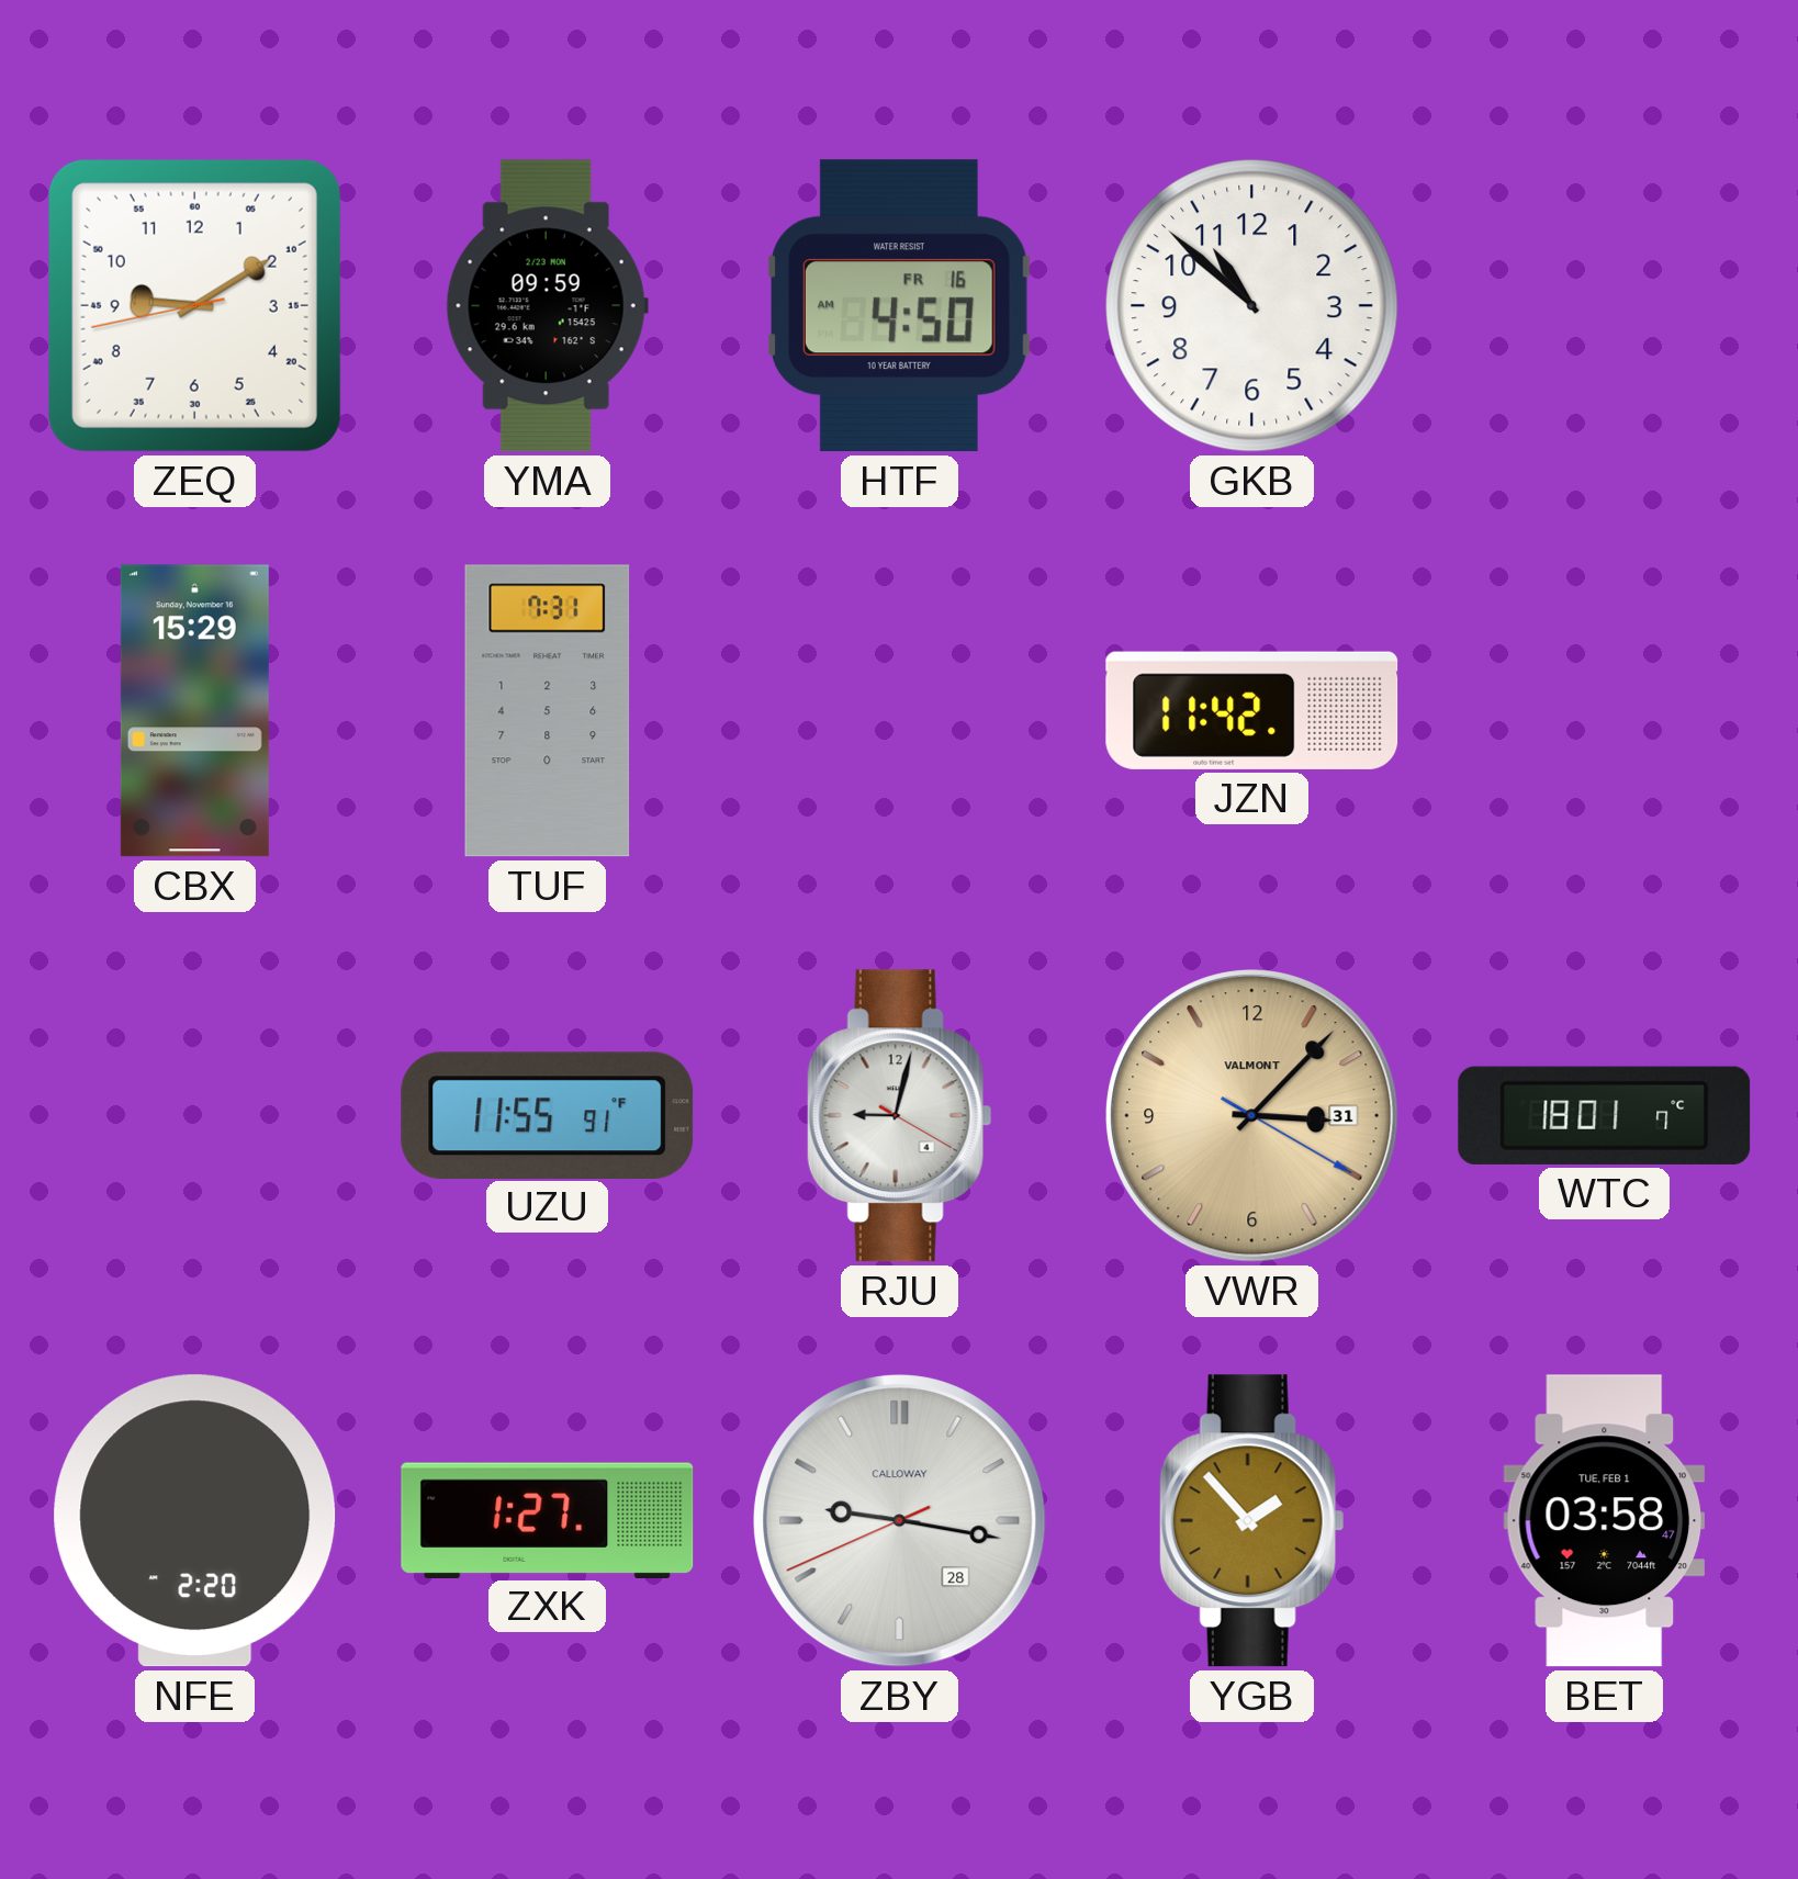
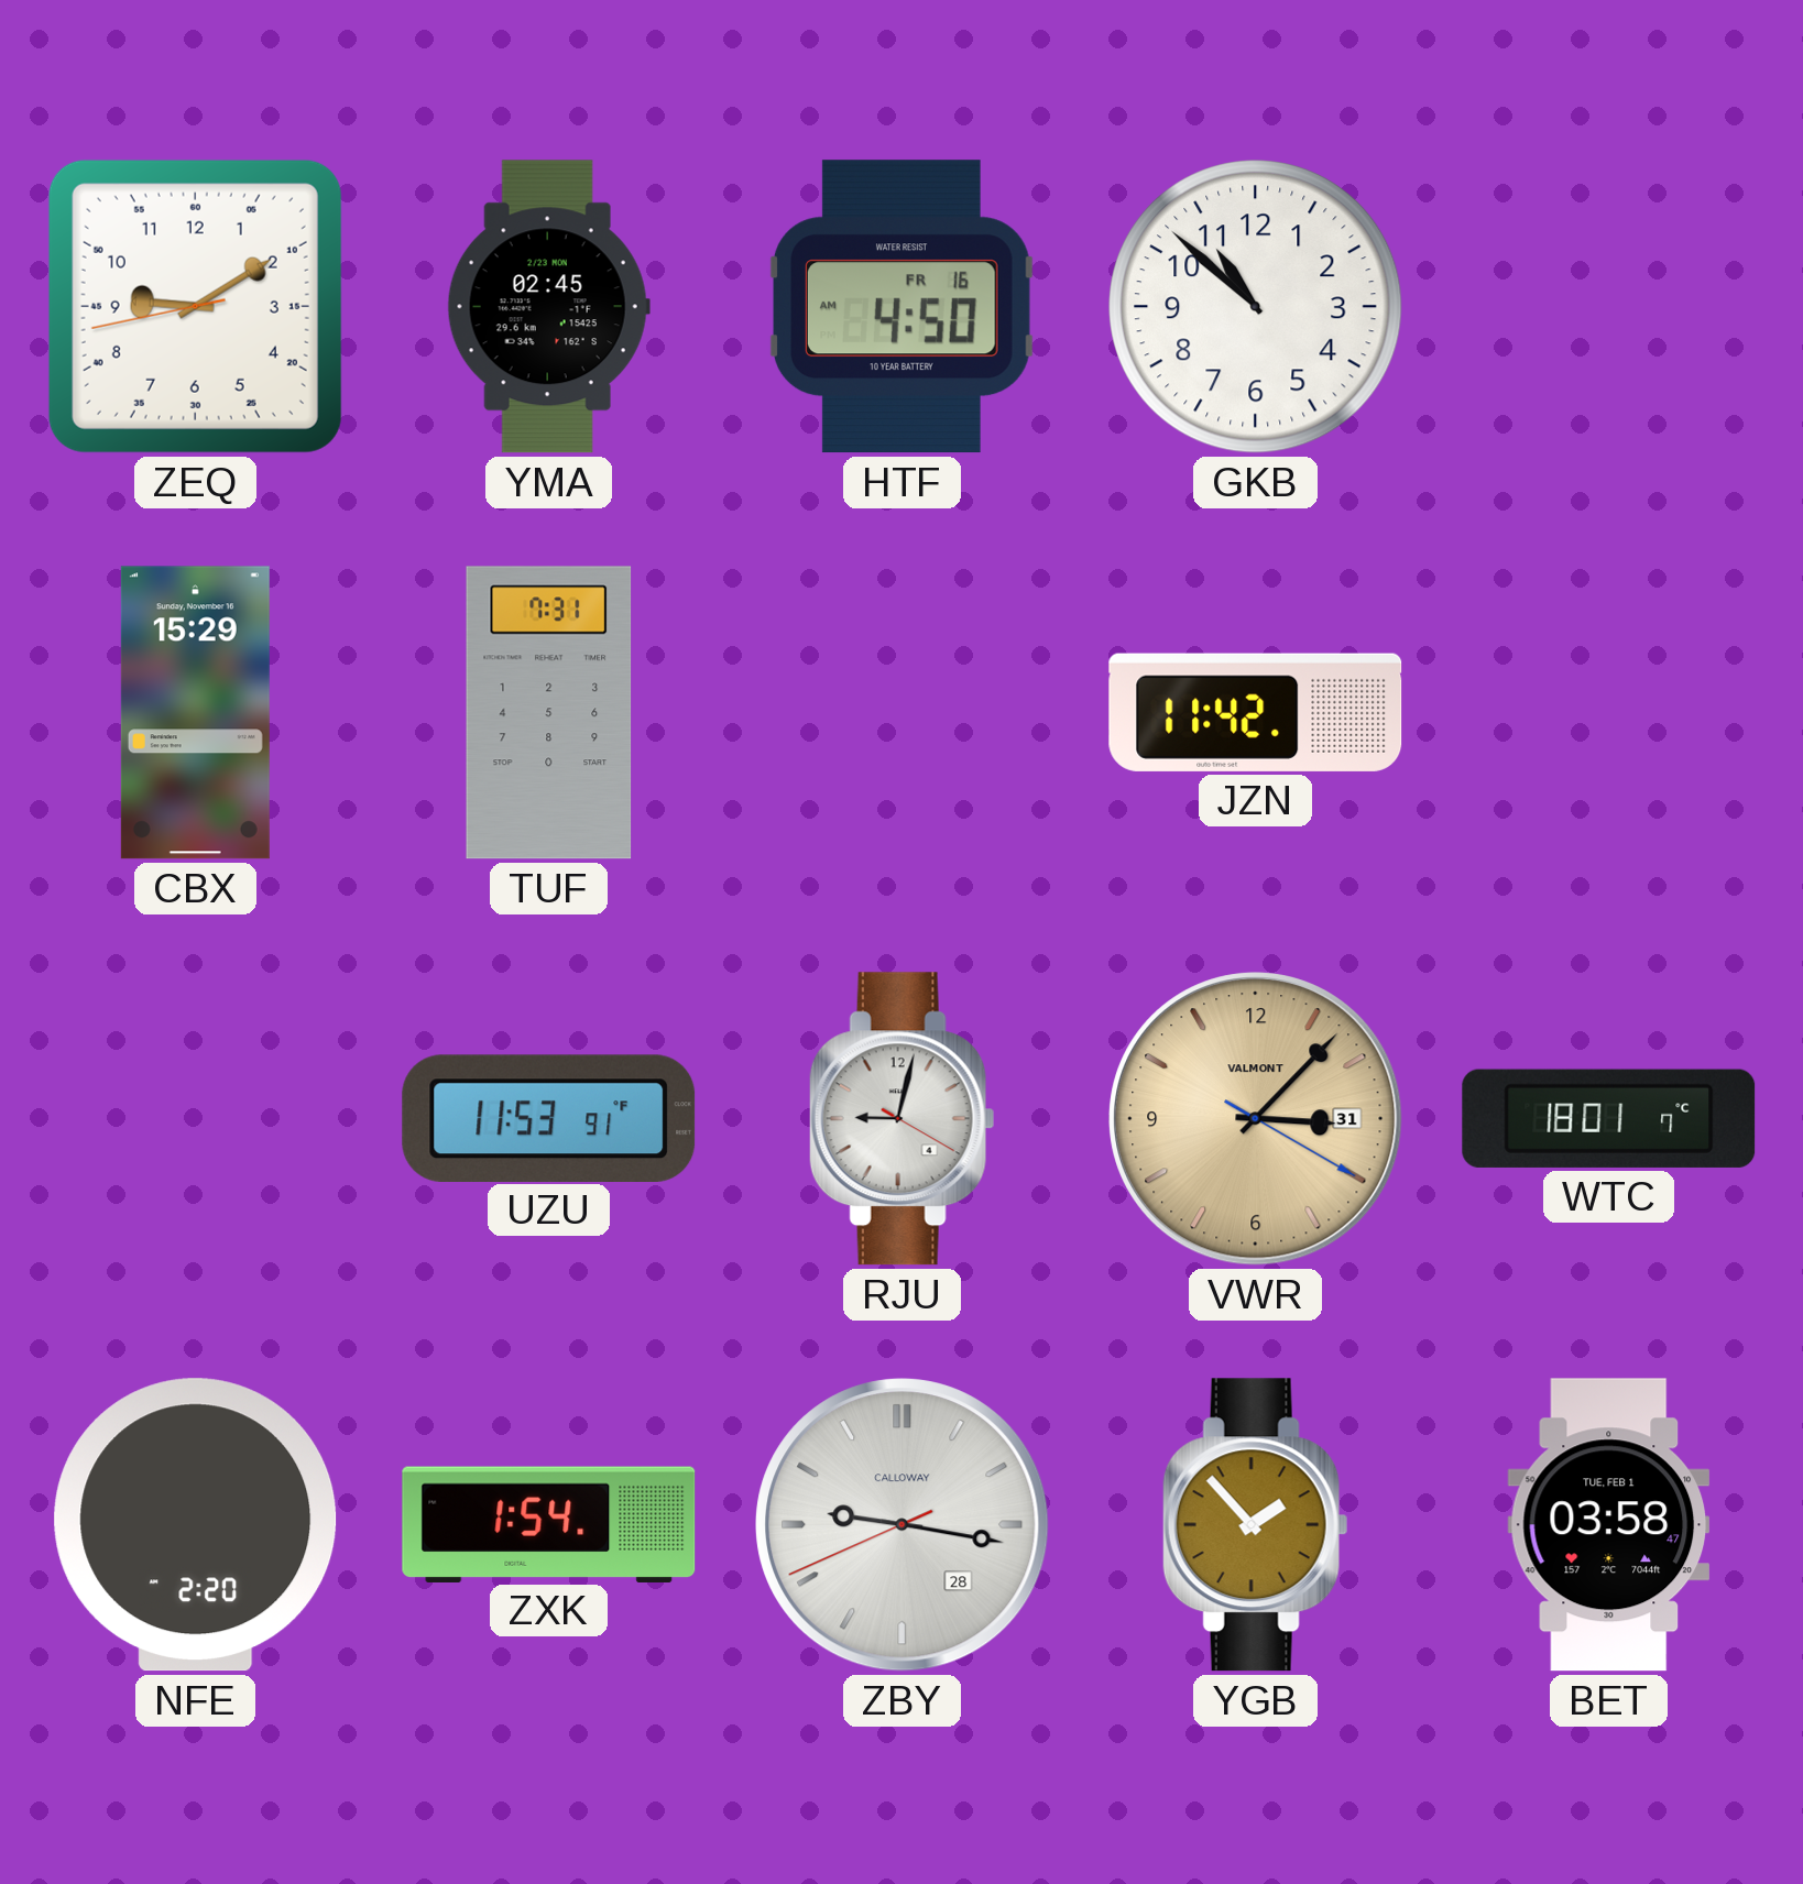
YMA: 09:59 -> 02:45
UZU: 11:55 -> 11:53
ZXK: 1:27 -> 1:54
